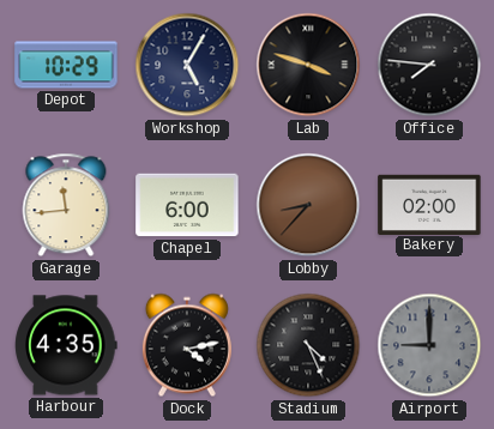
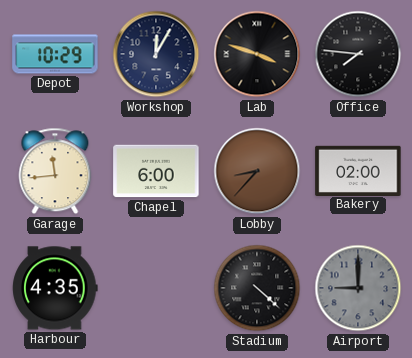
Workshop: 5:05 -> 12:05
Dock: 4:13 -> none
Stadium: 4:26 -> 4:22
